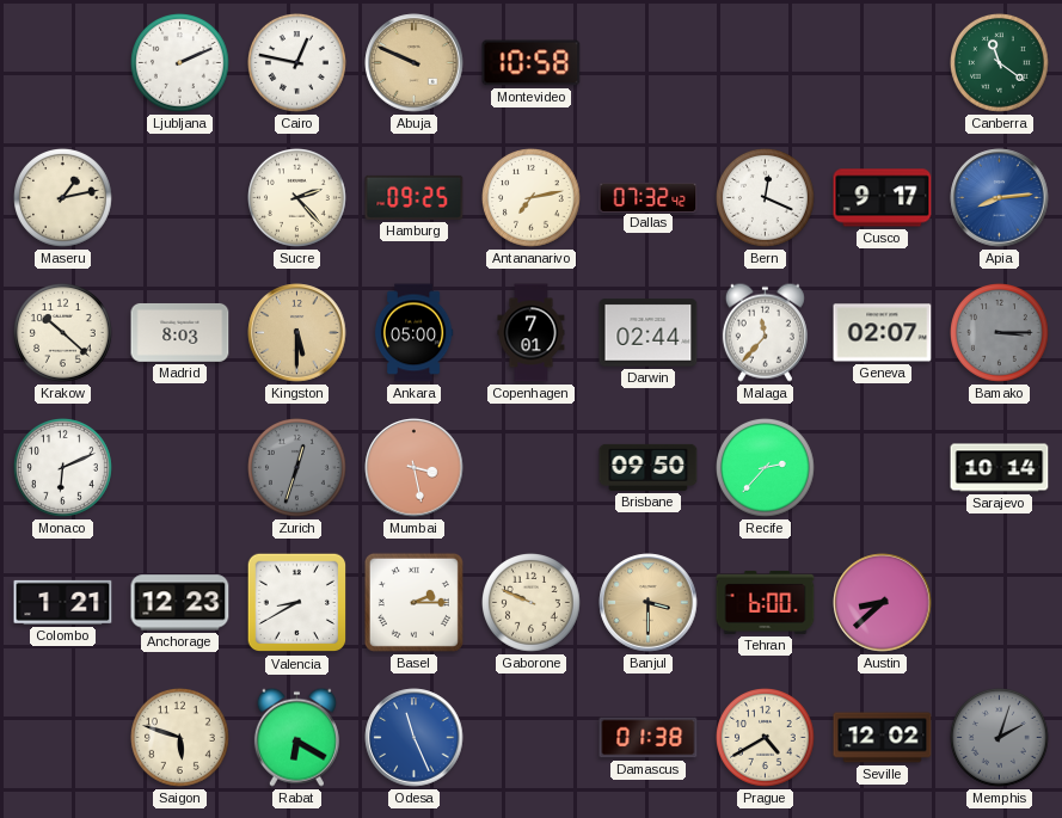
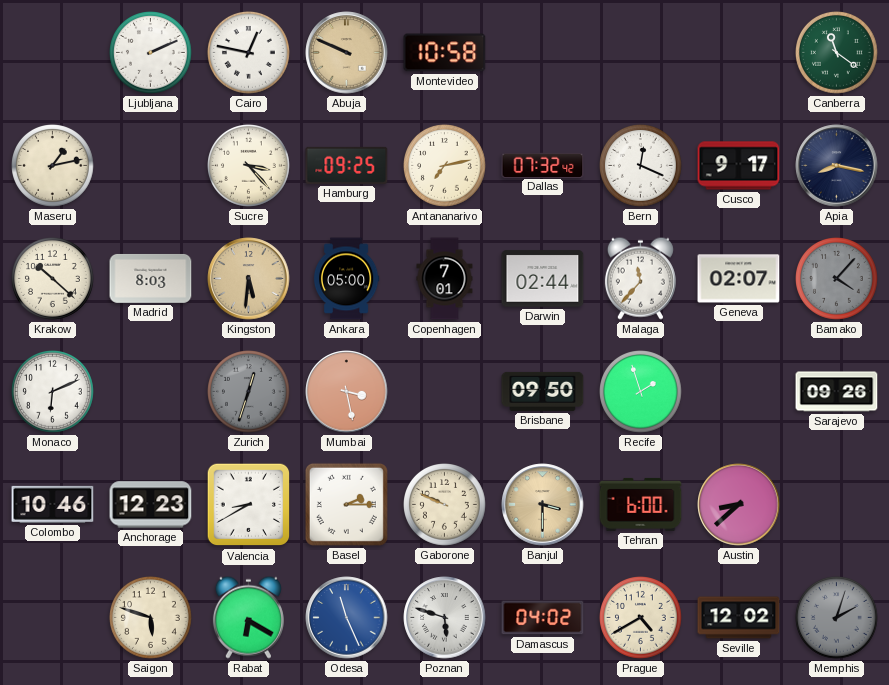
Sucre: 2:23 -> 3:23
Apia: 8:14 -> 8:17
Apia dial: blue -> navy
Kingston: 5:30 -> 5:31
Bamako: 3:15 -> 4:07
Recife: 2:37 -> 1:57
Sarajevo: 10:14 -> 09:26
Colombo: 1:21 -> 10:46
Poznan: none -> 5:48
Damascus: 01:38 -> 04:02
